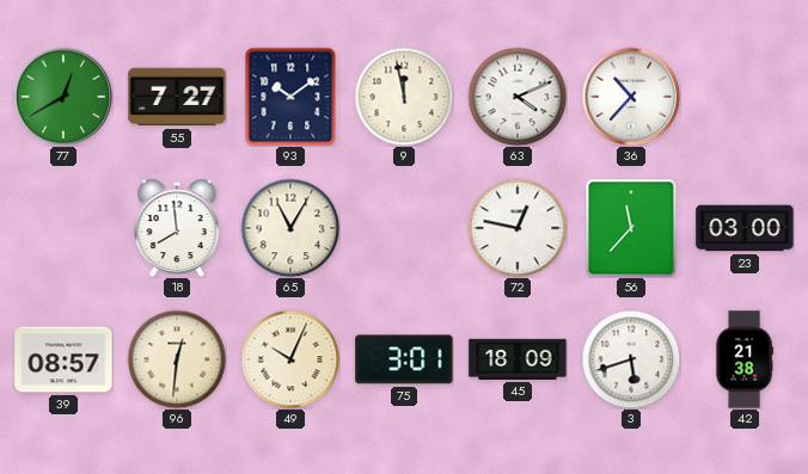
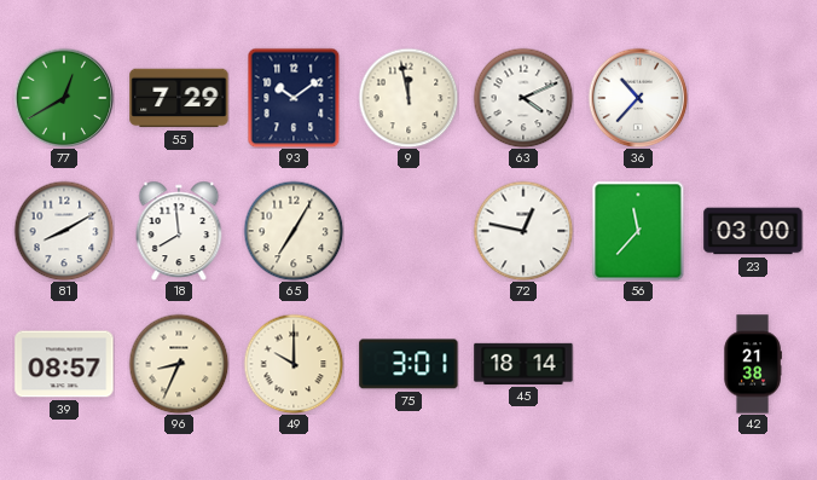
55: 7:27 -> 7:29
81: none -> 8:10
65: 11:05 -> 7:05
96: 12:31 -> 8:34
49: 10:04 -> 10:00
45: 18:09 -> 18:14
3: 5:42 -> none
